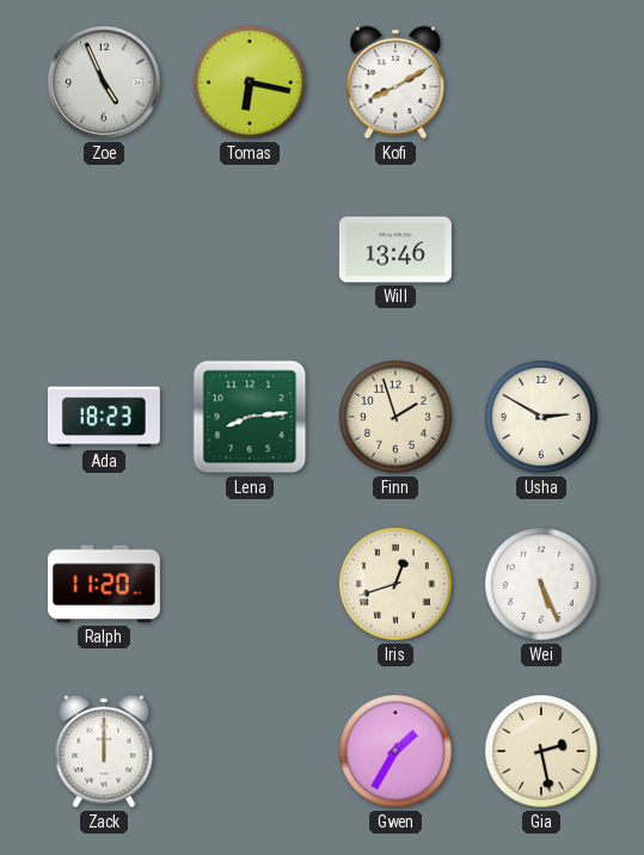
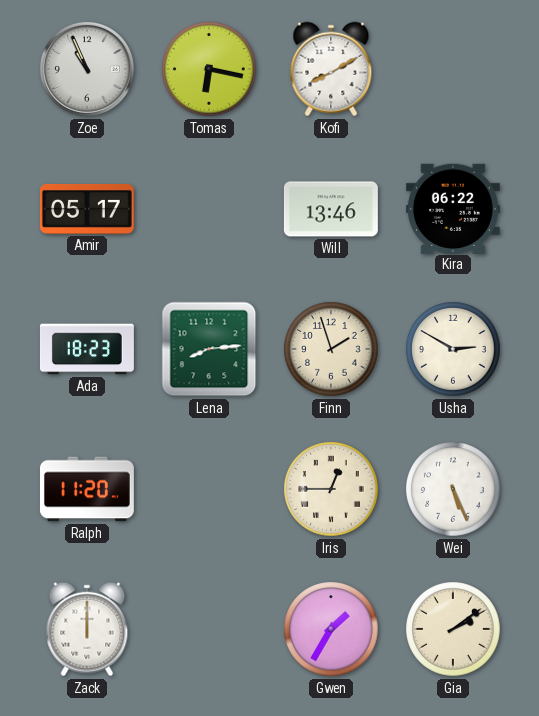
Zoe: 4:56 -> 10:56
Amir: none -> 05:17
Kira: none -> 06:22
Iris: 12:42 -> 12:45
Gia: 2:28 -> 2:09
